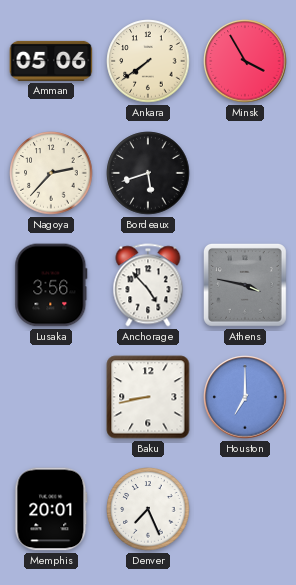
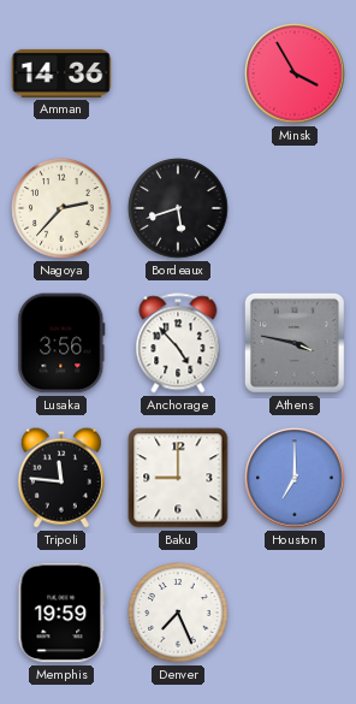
Amman: 05:06 -> 14:36
Ankara: 7:39 -> none
Tripoli: none -> 11:46
Baku: 8:43 -> 9:00
Memphis: 20:01 -> 19:59
